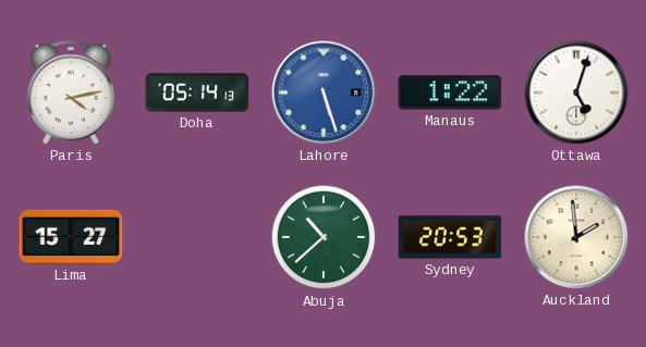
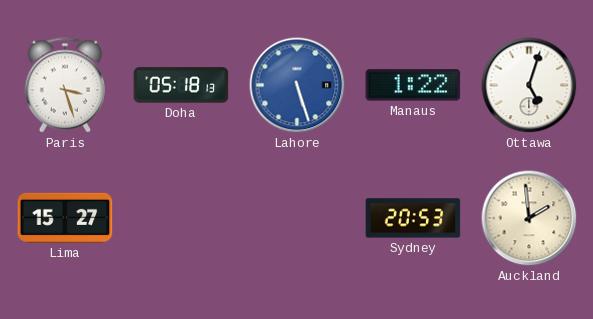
Paris: 4:13 -> 3:27
Doha: 05:14 -> 05:18
Abuja: 10:38 -> none
